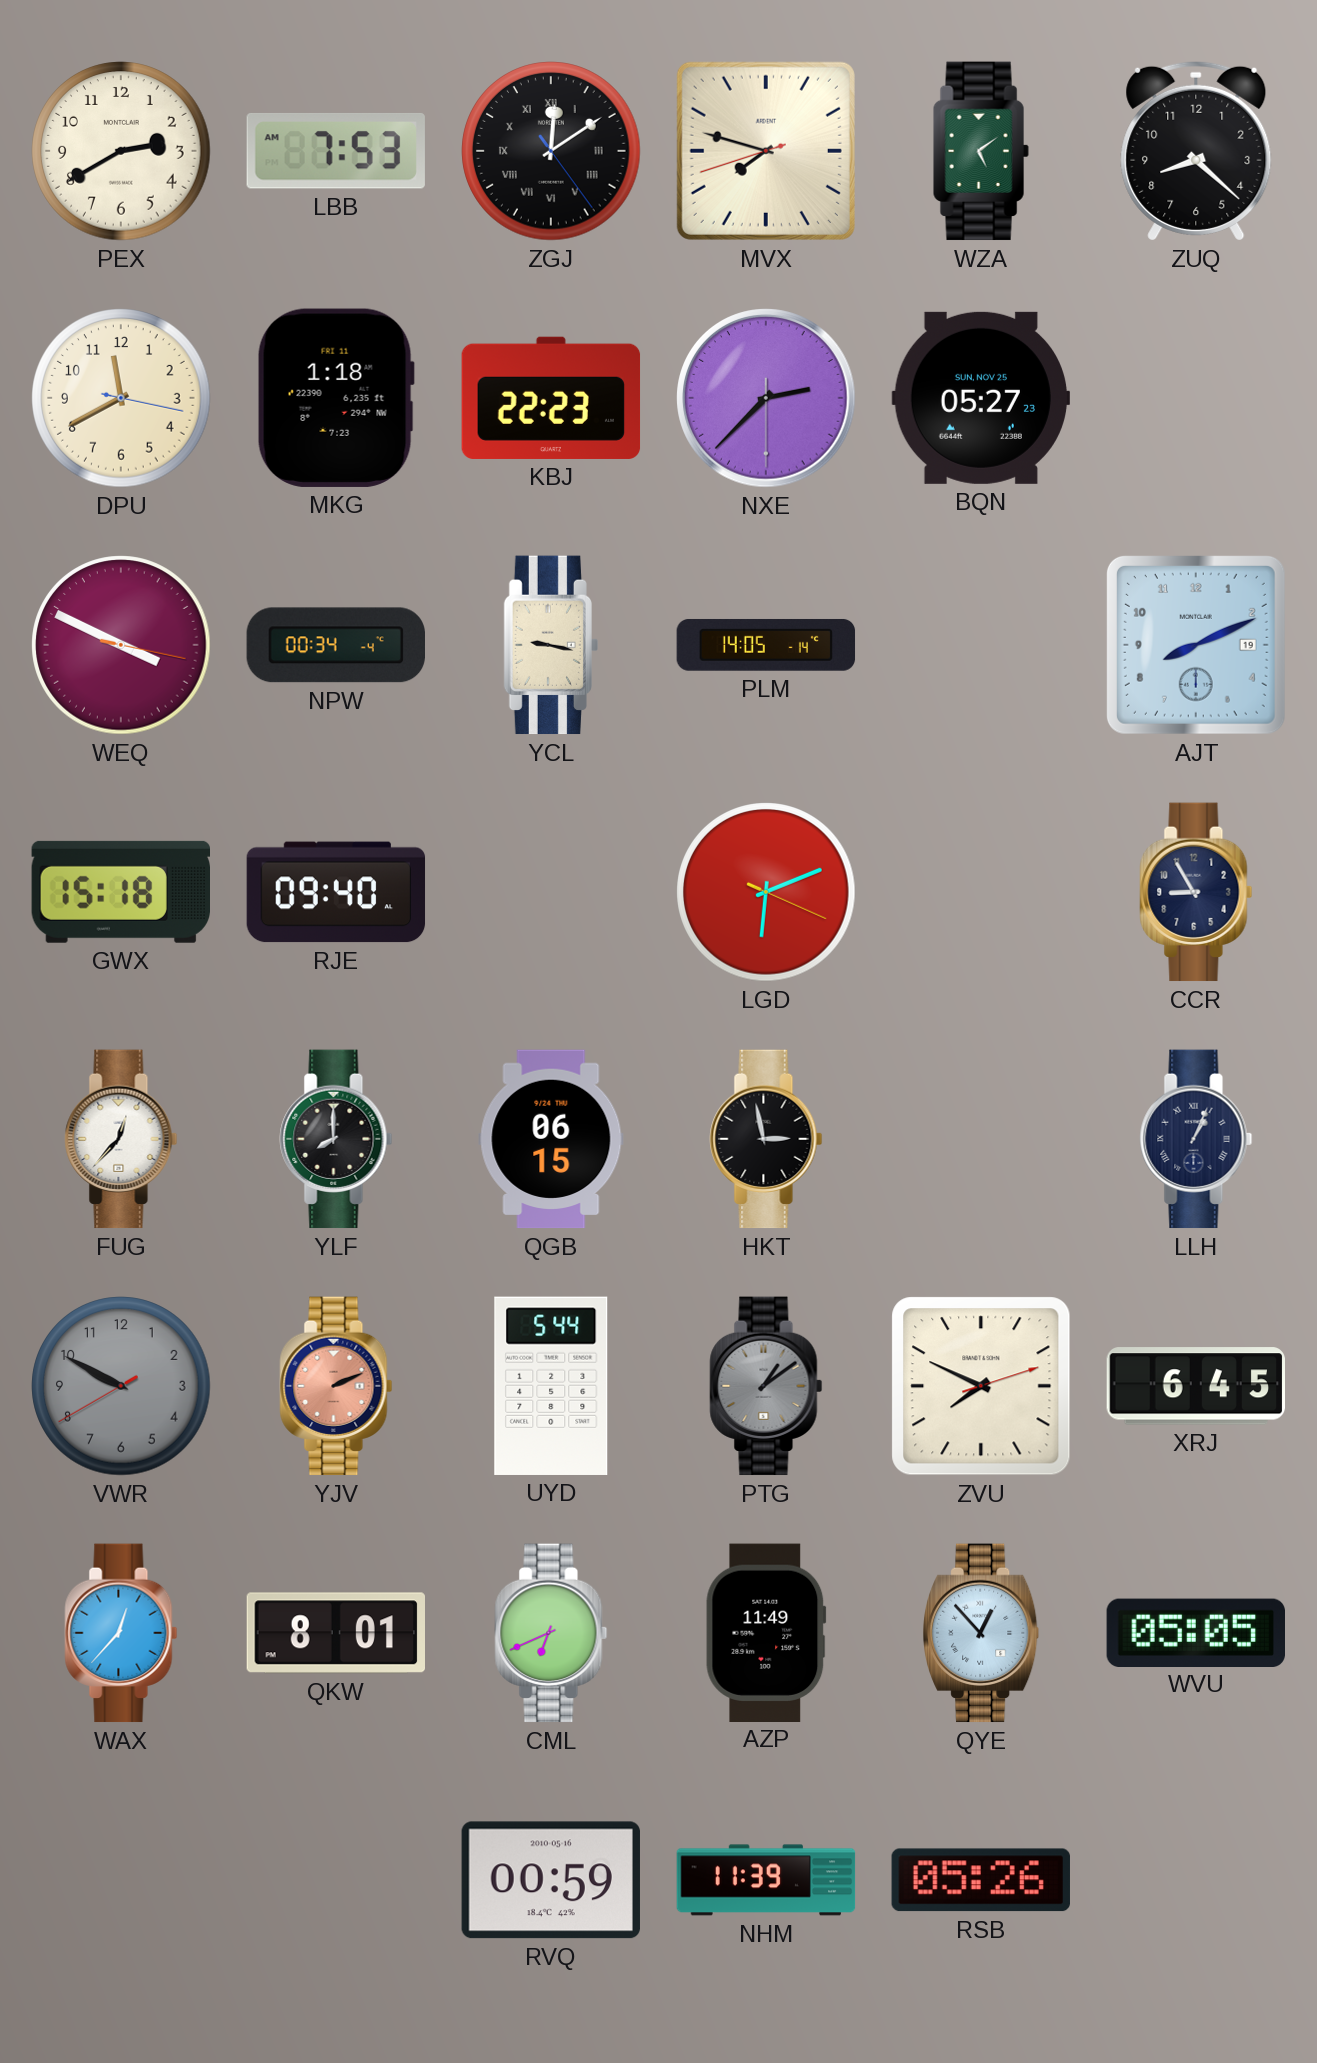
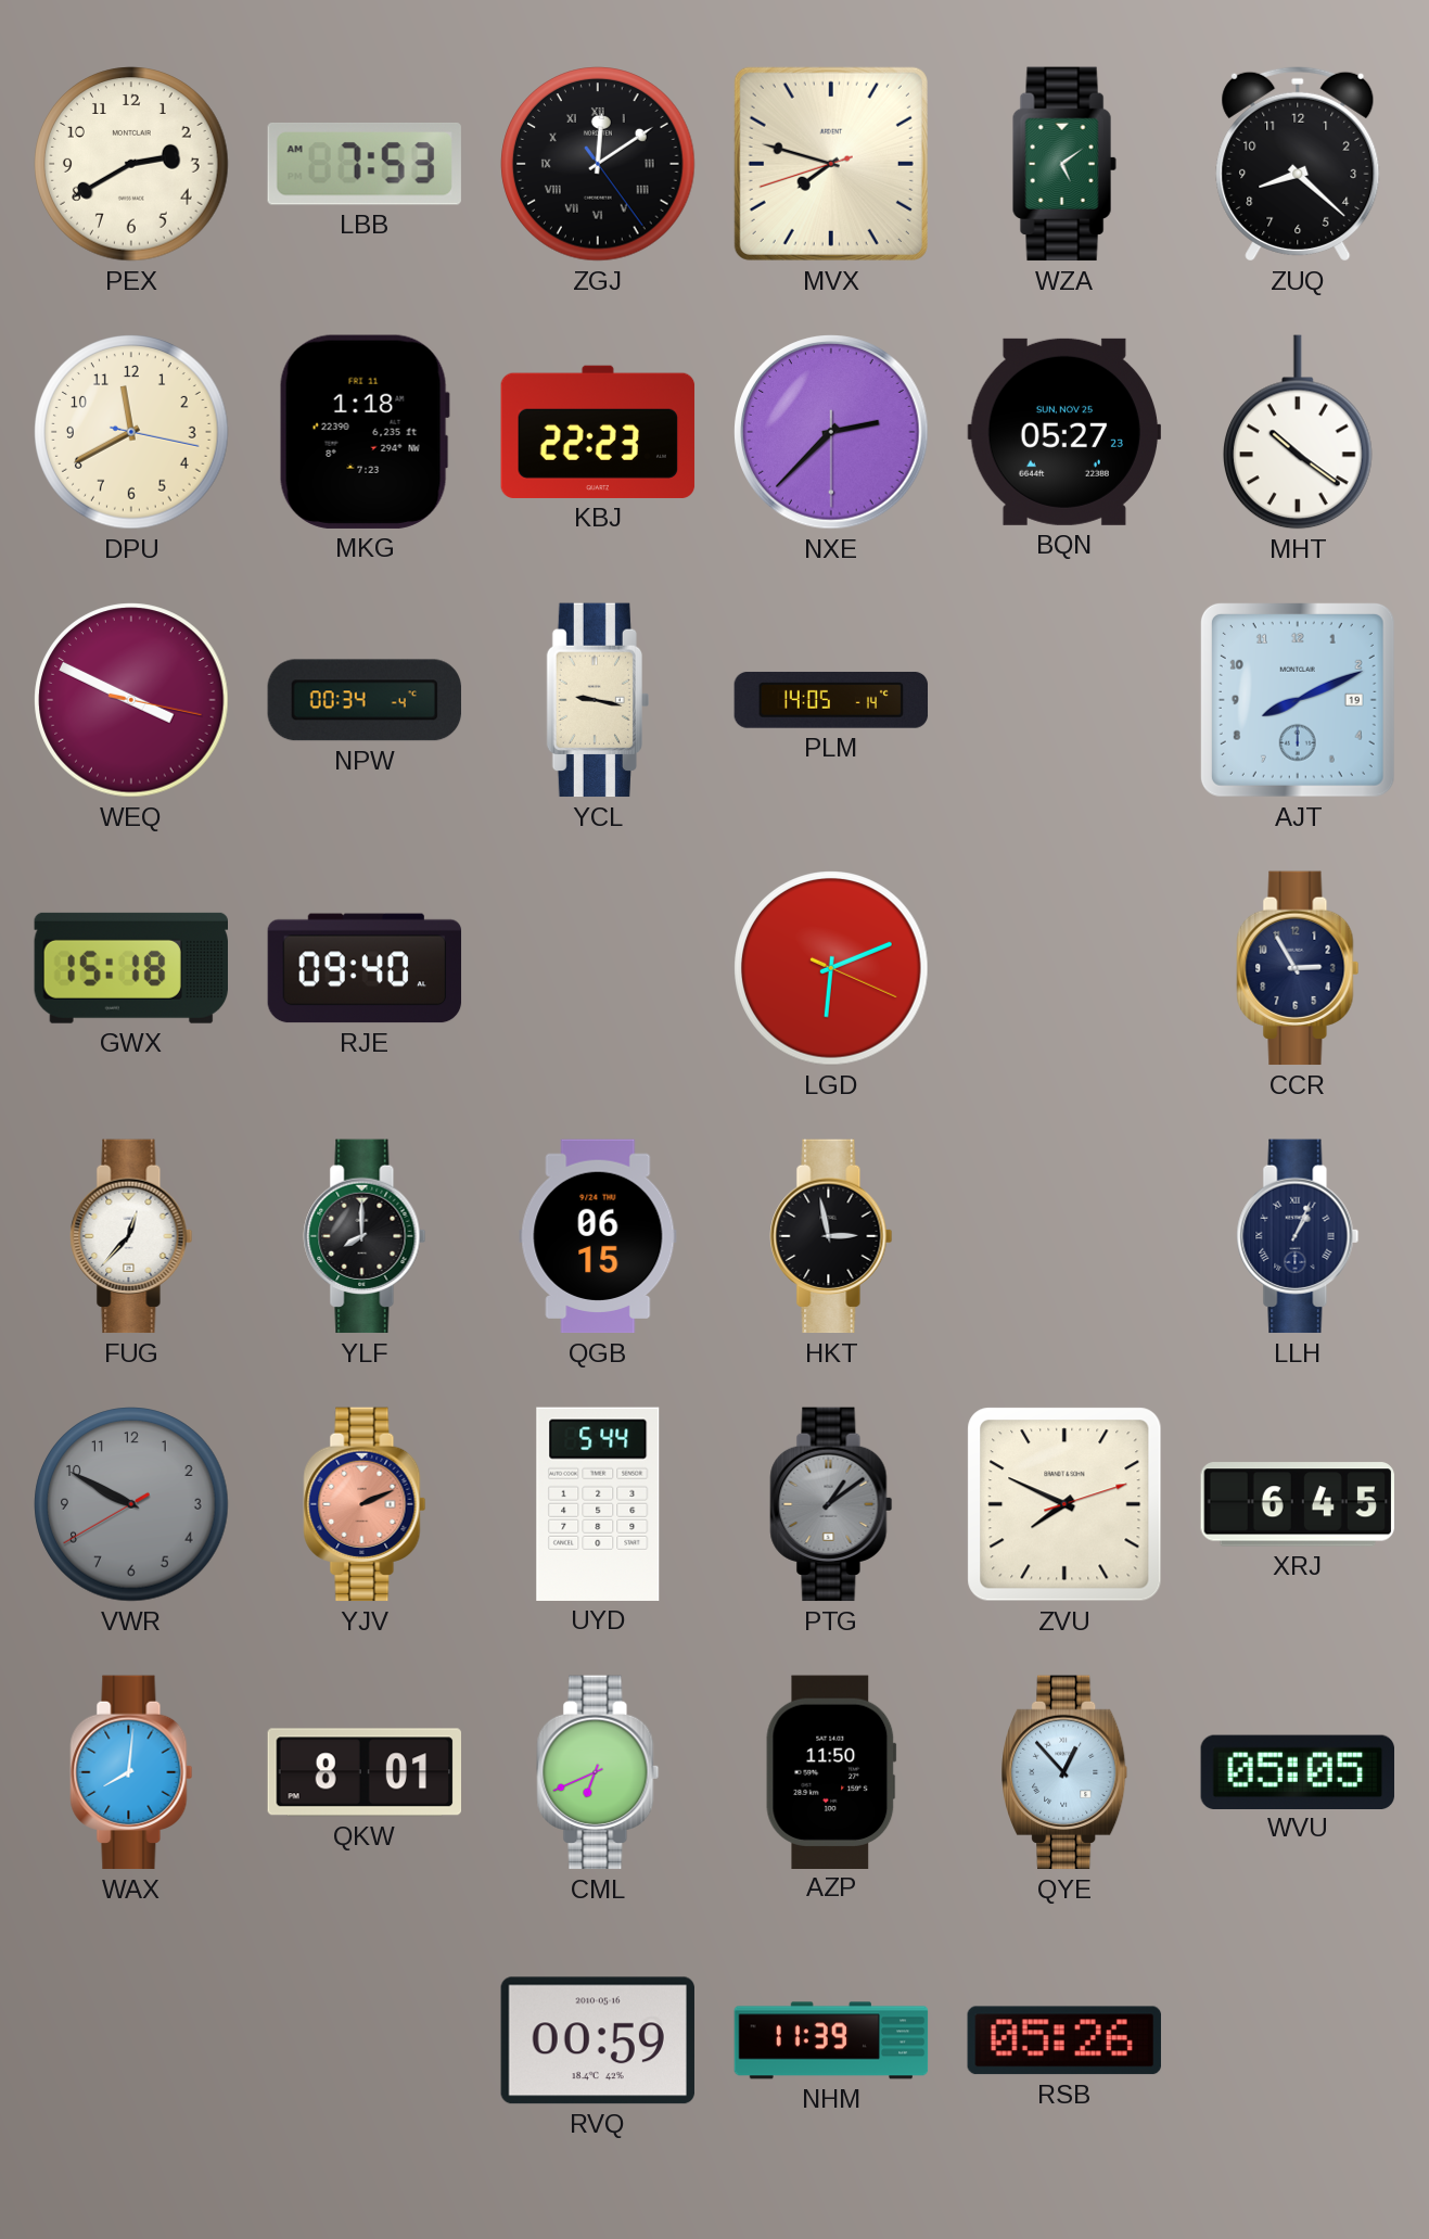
MHT: none -> 10:21
CCR: 8:55 -> 2:55
WAX: 12:37 -> 8:01
AZP: 11:49 -> 11:50
